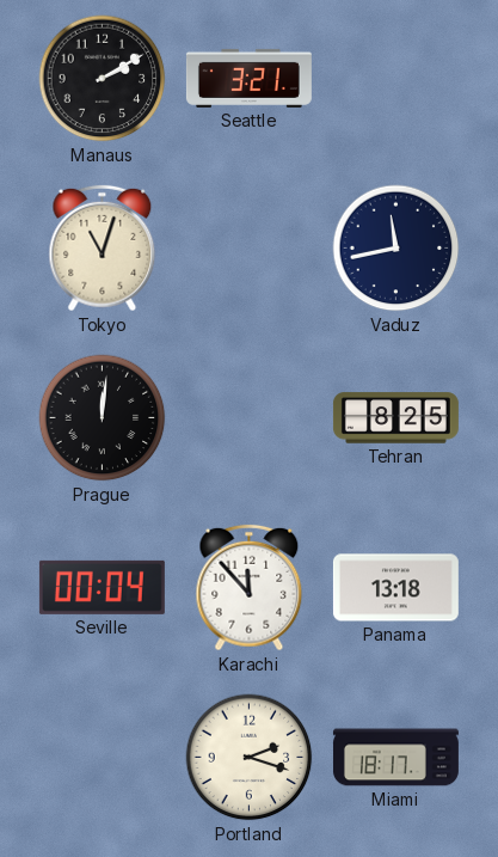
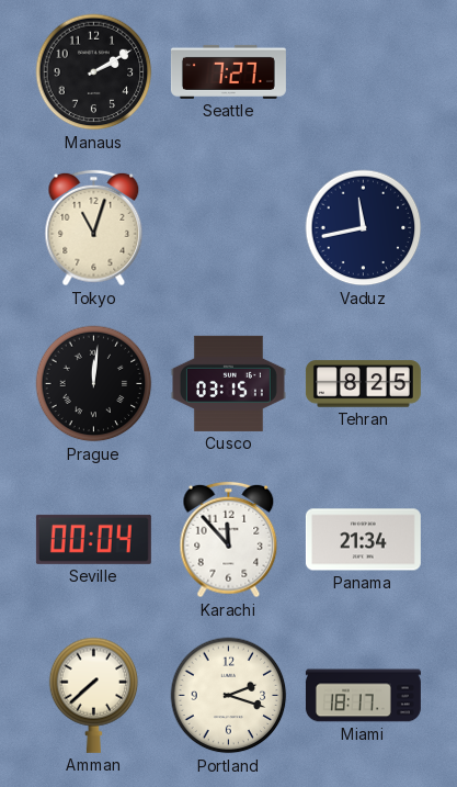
Seattle: 3:21 -> 7:27
Cusco: none -> 03:15
Panama: 13:18 -> 21:34
Amman: none -> 7:38
